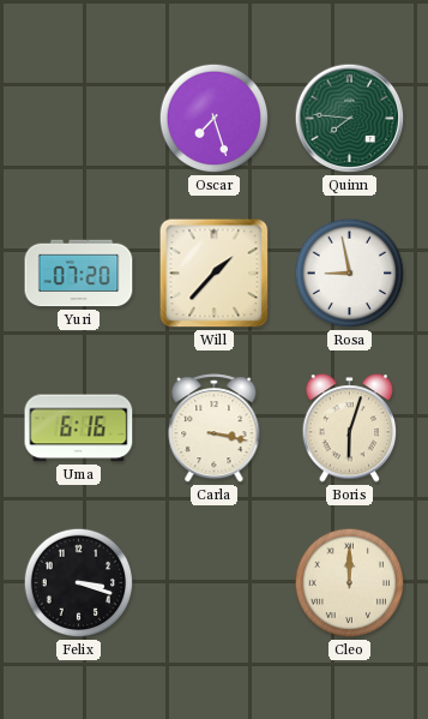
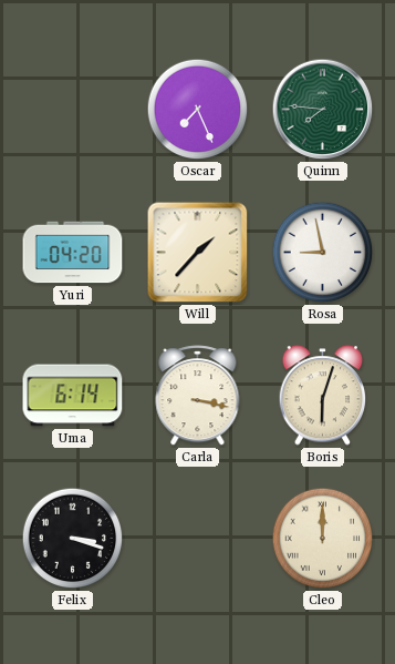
Oscar: 7:27 -> 7:26
Yuri: 07:20 -> 04:20
Uma: 6:16 -> 6:14
